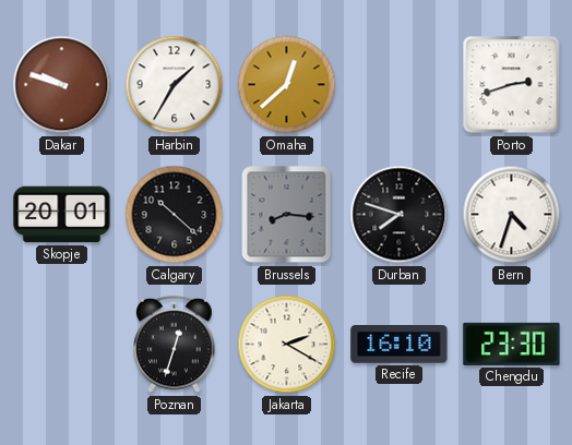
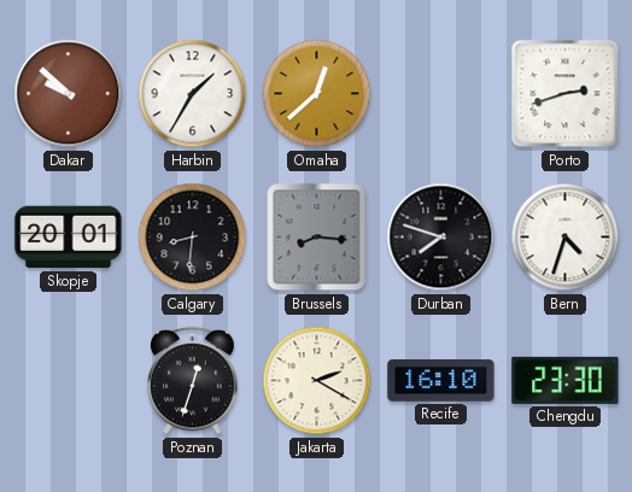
Dakar: 9:48 -> 9:52
Calgary: 10:22 -> 8:31
